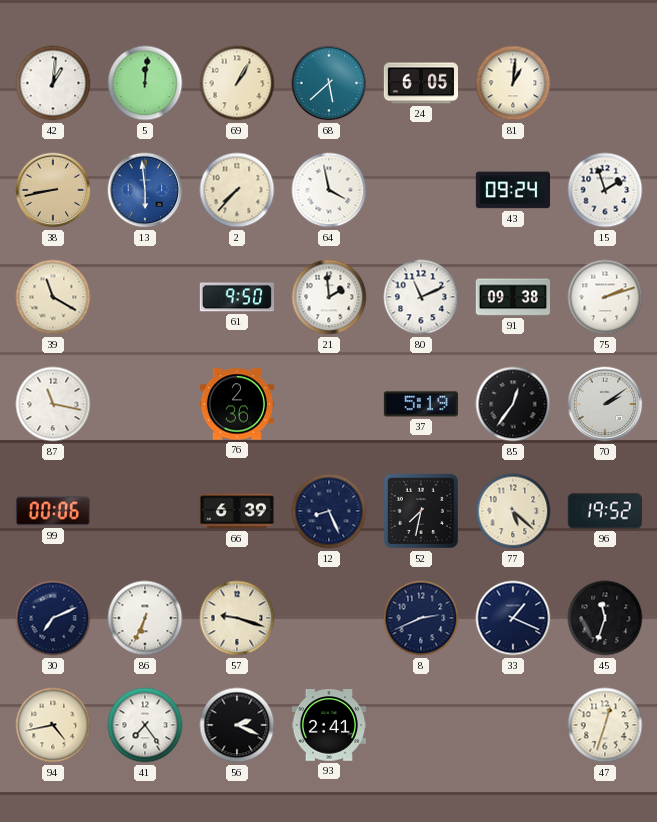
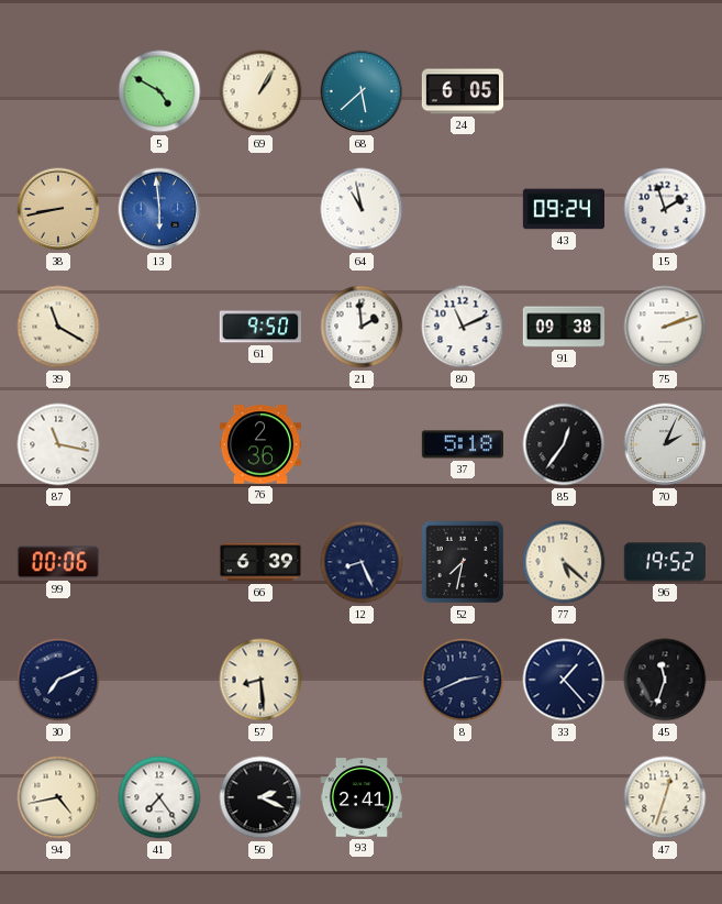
42: 1:01 -> none
5: 12:01 -> 4:50
81: 1:01 -> none
2: 7:37 -> none
64: 3:58 -> 10:58
37: 5:19 -> 5:18
70: 2:09 -> 2:04
86: 6:34 -> none
57: 9:18 -> 8:29
33: 1:19 -> 1:23
